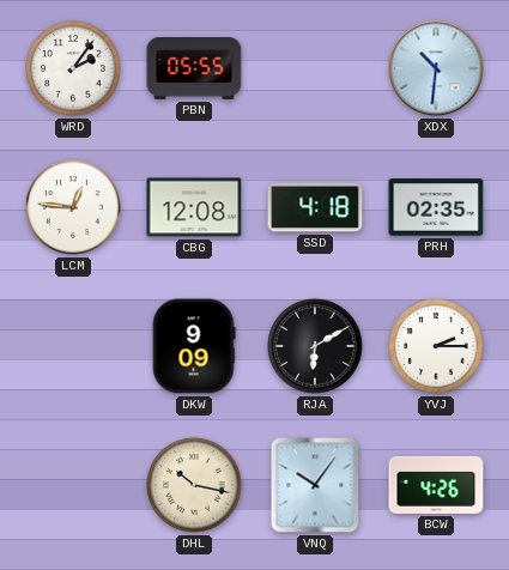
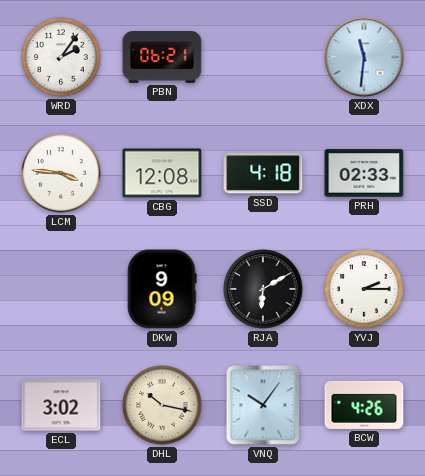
PBN: 05:55 -> 06:21
XDX: 10:31 -> 11:31
LCM: 12:46 -> 3:46
PRH: 02:35 -> 02:33
ECL: none -> 3:02
